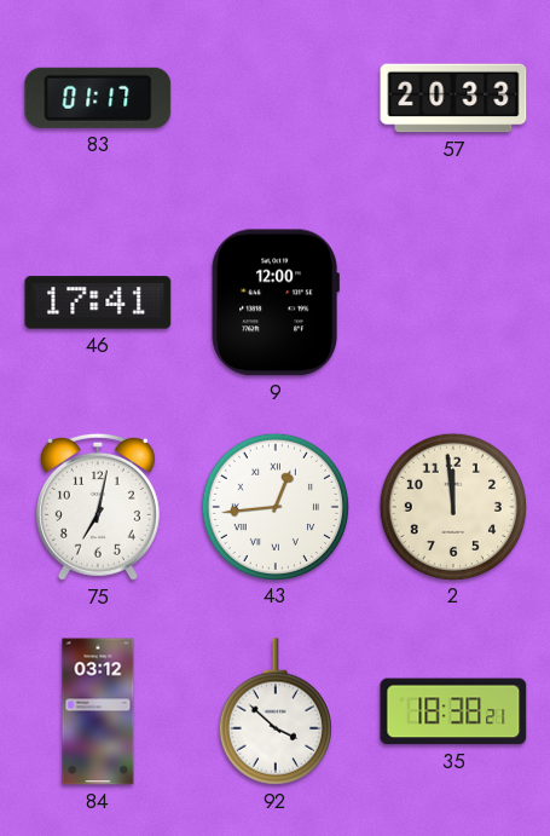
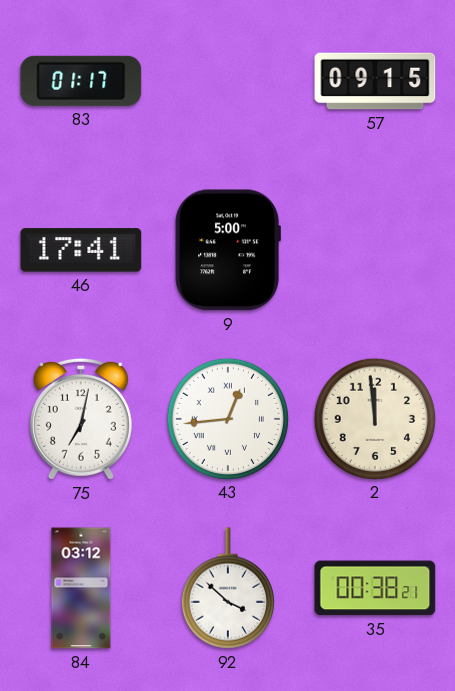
57: 20:33 -> 09:15
9: 12:00 -> 5:00
35: 18:38 -> 00:38
